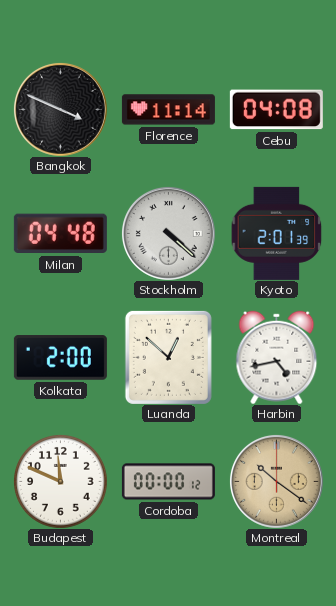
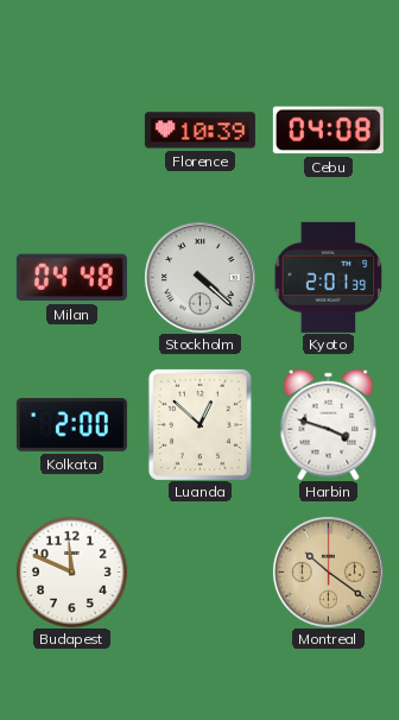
Bangkok: 3:49 -> none
Florence: 11:14 -> 10:39
Harbin: 4:43 -> 3:48
Cordoba: 00:00 -> none
